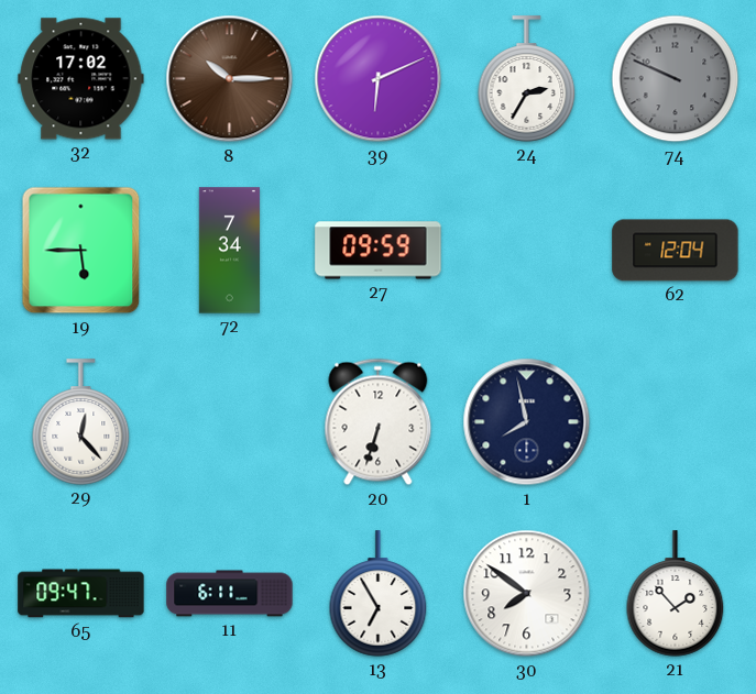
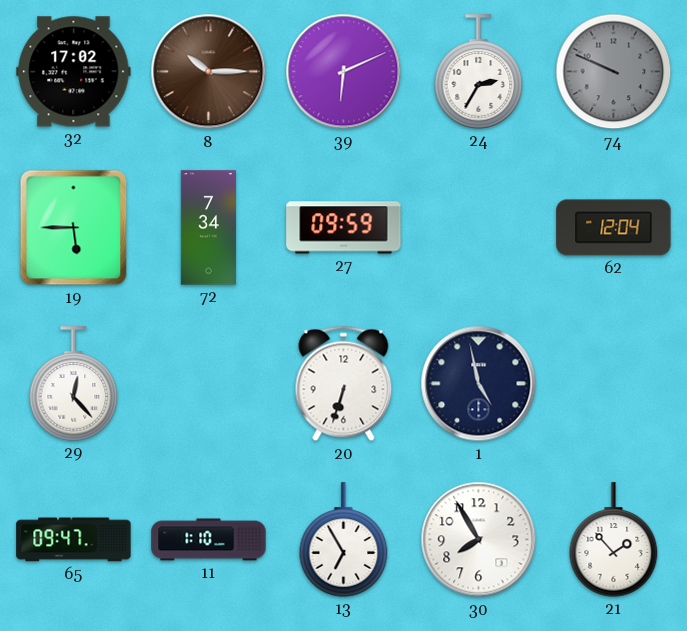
1: 7:58 -> 4:58
11: 6:11 -> 1:10
30: 7:51 -> 7:55
